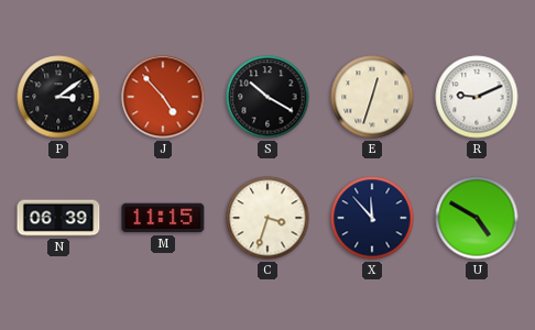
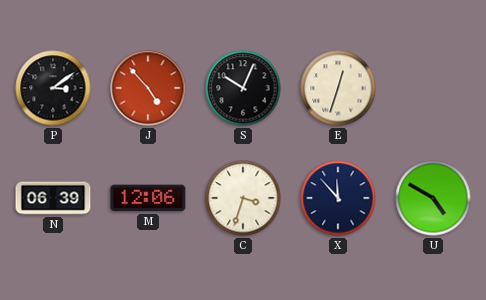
S: 10:20 -> 10:04
R: 9:11 -> none
M: 11:15 -> 12:06
